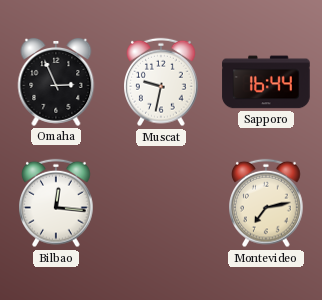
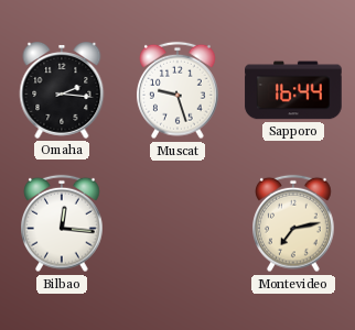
Omaha: 2:56 -> 2:16
Muscat: 9:32 -> 9:27
